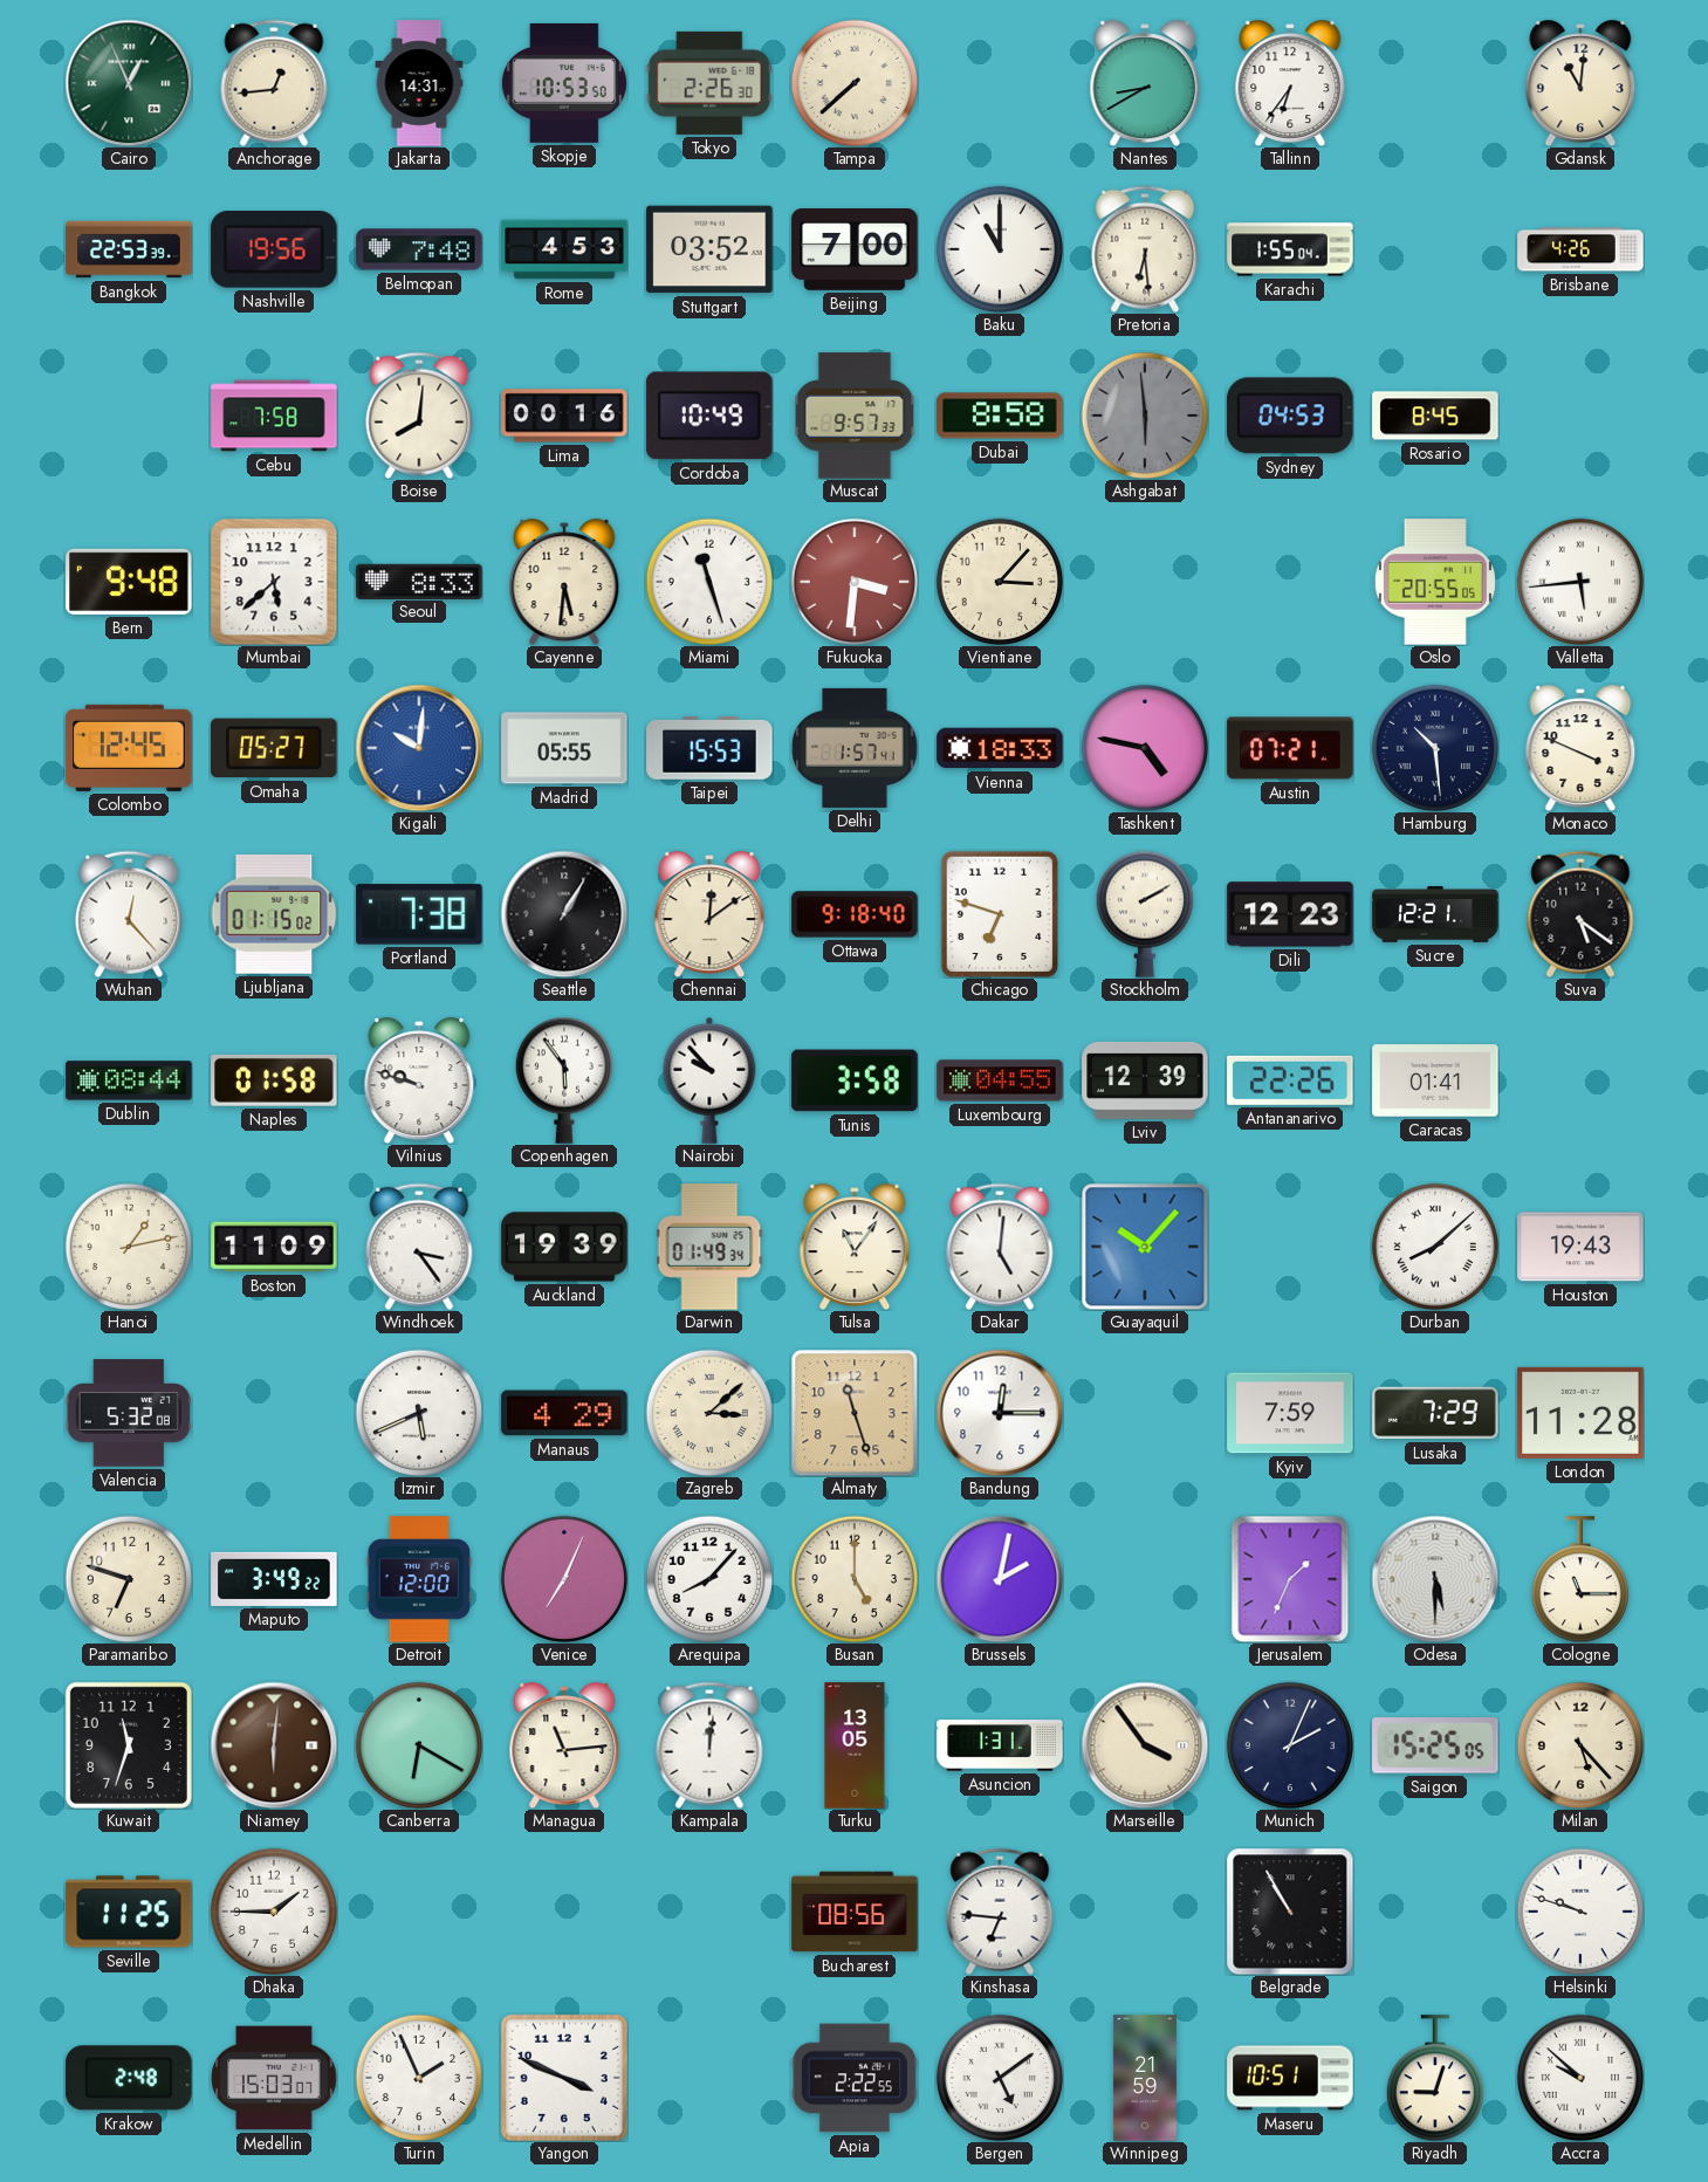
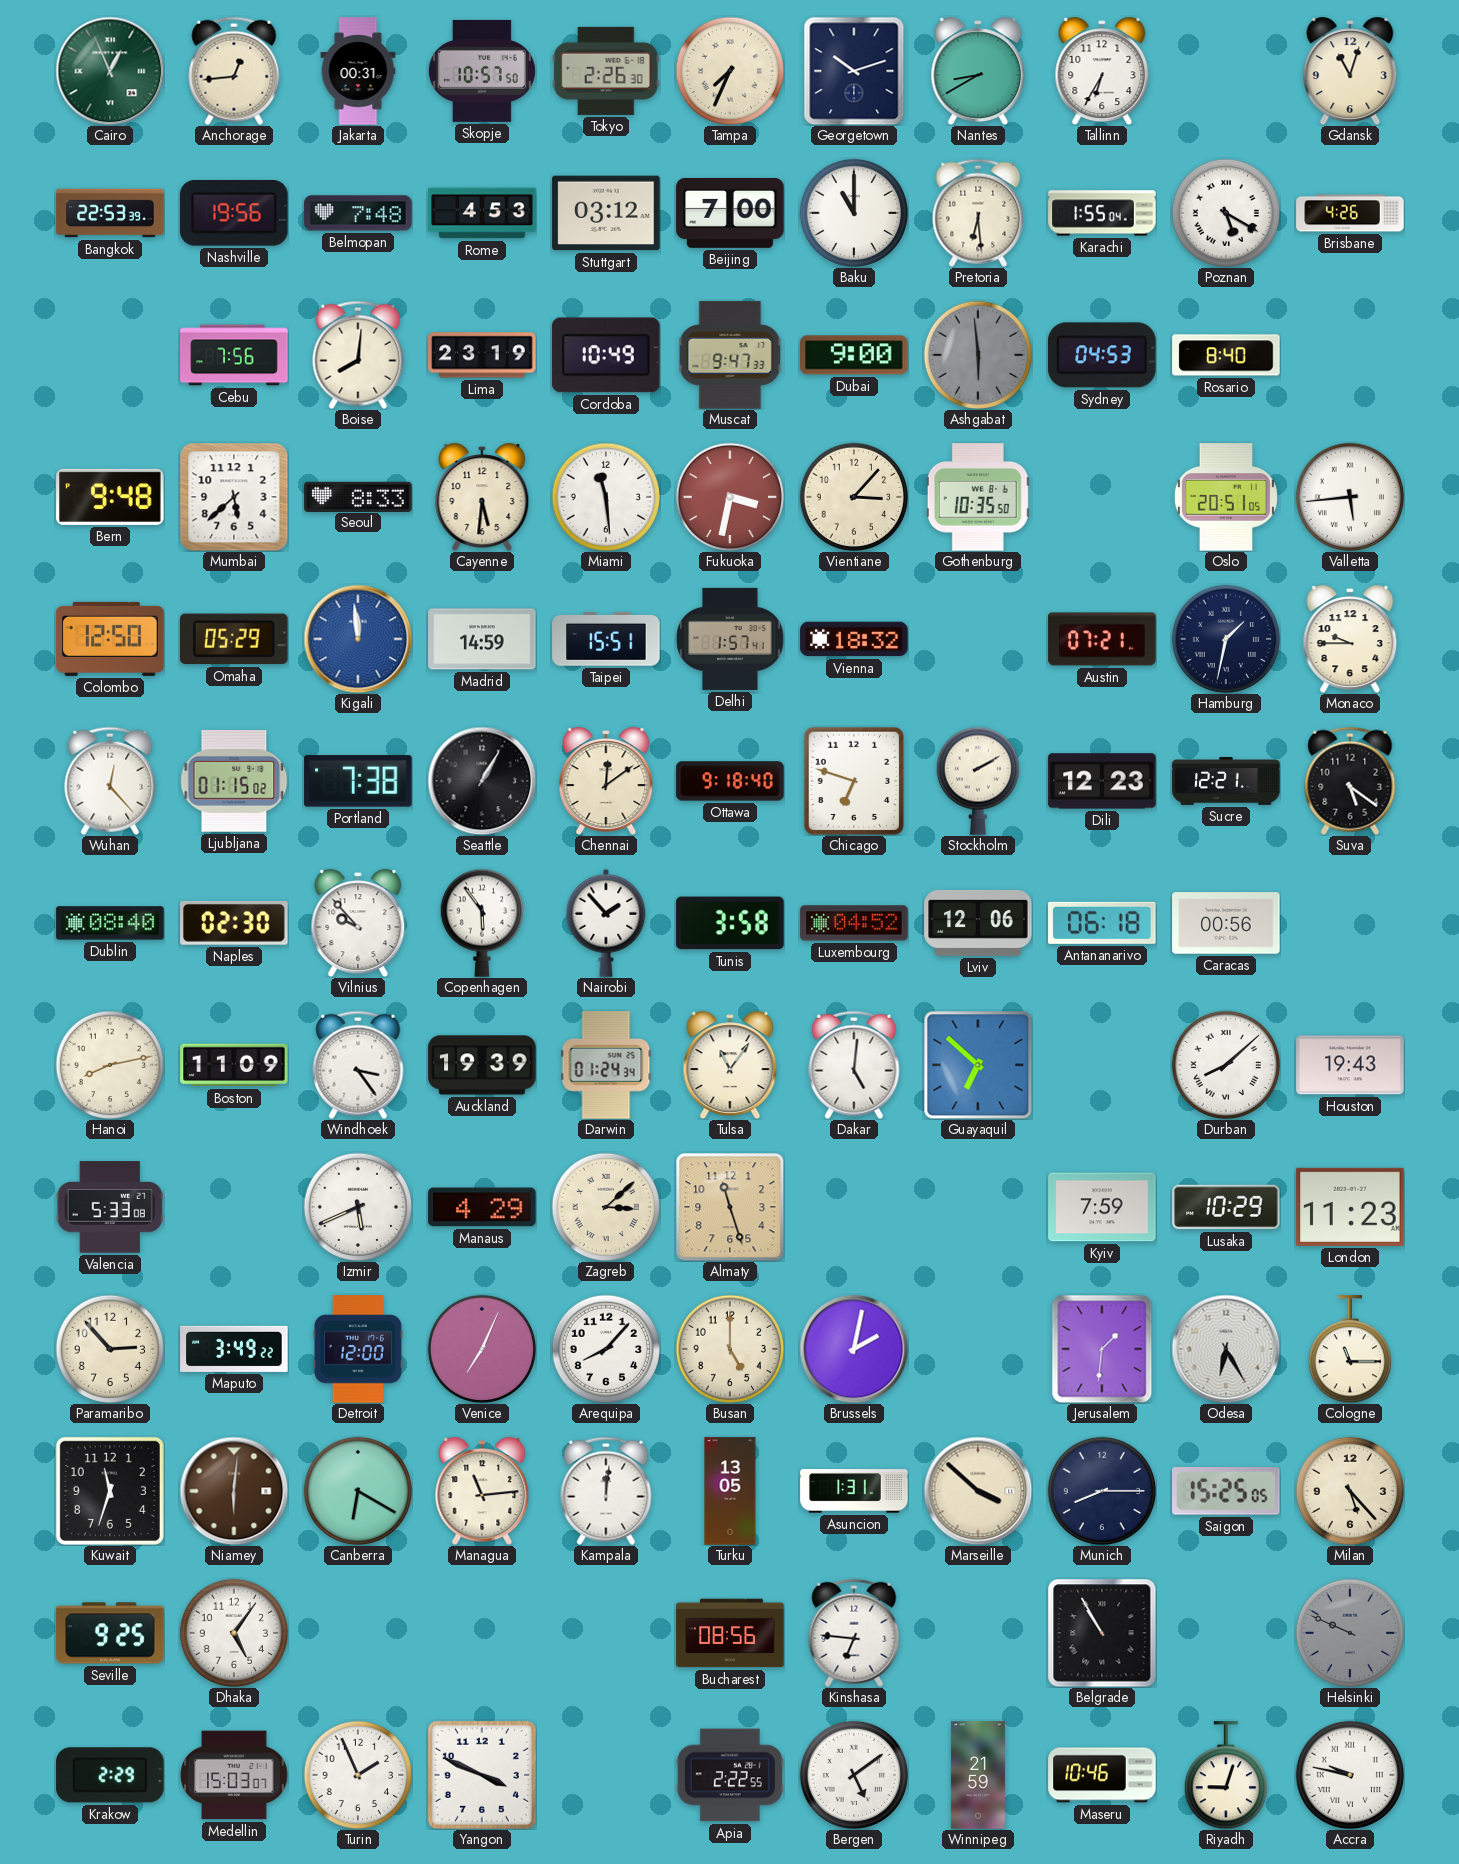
Jakarta: 14:31 -> 00:31
Skopje: 10:53 -> 10:57
Tampa: 7:38 -> 7:34
Georgetown: none -> 10:12
Tallinn: 6:36 -> 6:35
Gdansk: 11:01 -> 11:03
Stuttgart: 03:52 -> 03:12
Poznan: none -> 5:20
Cebu: 7:58 -> 7:56
Lima: 00:16 -> 23:19
Muscat: 9:57 -> 9:47
Dubai: 8:58 -> 9:00
Rosario: 8:45 -> 8:40
Miami: 11:27 -> 11:29
Fukuoka: 3:31 -> 3:32
Gothenburg: none -> 10:35
Oslo: 20:55 -> 20:51
Colombo: 12:45 -> 12:50
Omaha: 05:27 -> 05:29
Kigali: 10:01 -> 11:59
Madrid: 05:55 -> 14:59
Taipei: 15:53 -> 15:51
Vienna: 18:33 -> 18:32
Tashkent: 4:47 -> none
Hamburg: 10:29 -> 1:32
Monaco: 3:49 -> 9:45
Dublin: 08:44 -> 08:40
Naples: 01:58 -> 02:30
Vilnius: 9:48 -> 9:53
Nairobi: 9:53 -> 1:53
Luxembourg: 04:55 -> 04:52
Lviv: 12:39 -> 12:06
Antananarivo: 22:26 -> 06:18
Caracas: 01:41 -> 00:56
Hanoi: 1:13 -> 8:13
Darwin: 01:49 -> 01:24
Guayaquil: 10:07 -> 6:52
Valencia: 5:32 -> 5:33
Bandung: 12:15 -> none
Lusaka: 7:29 -> 10:29
London: 11:28 -> 11:23
Paramaribo: 6:48 -> 2:53
Jerusalem: 1:34 -> 1:31
Odesa: 5:30 -> 6:25
Marseille: 3:54 -> 3:52
Munich: 2:04 -> 8:15
Seville: 11:25 -> 9:25
Dhaka: 1:45 -> 5:06
Helsinki: 9:48 -> 9:49
Helsinki dial: white -> grey
Krakow: 2:48 -> 2:29
Maseru: 10:51 -> 10:46
Accra: 9:52 -> 9:47
